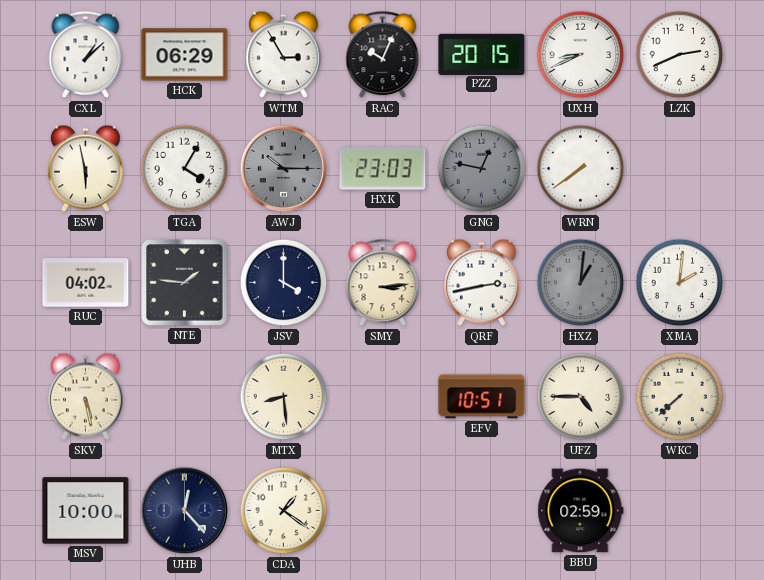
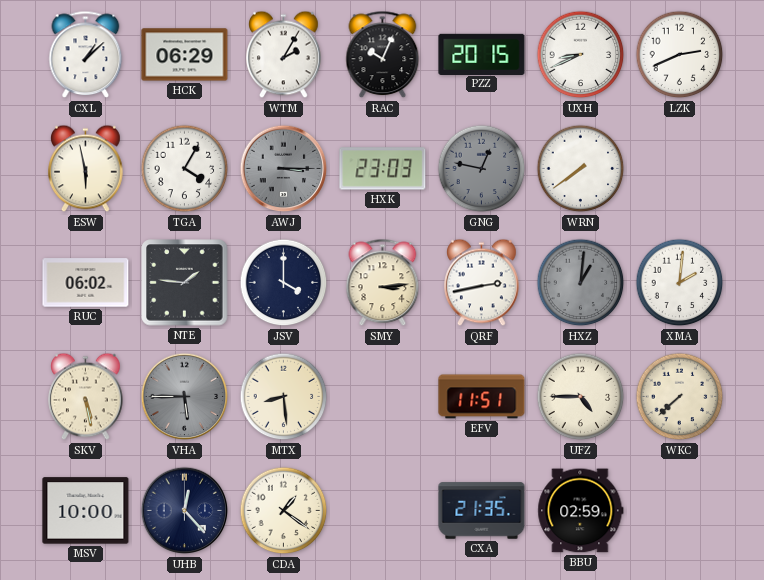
WTM: 2:55 -> 2:05
AWJ: 10:15 -> 3:15
RUC: 04:02 -> 06:02
VHA: none -> 5:45
EFV: 10:51 -> 11:51
CXA: none -> 21:35
